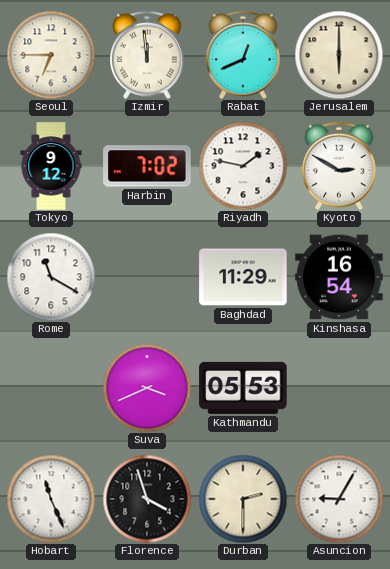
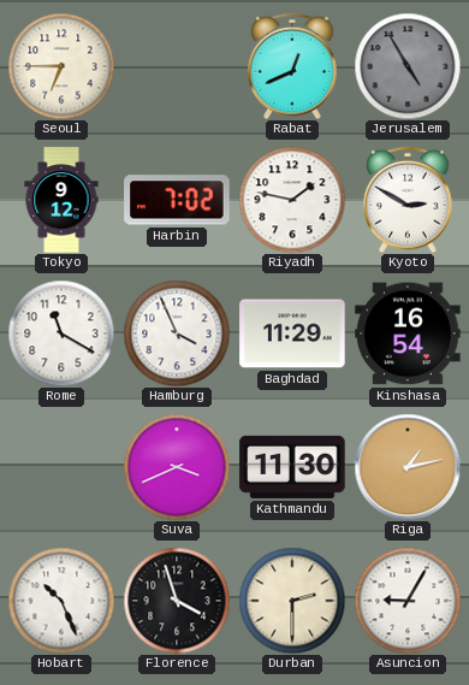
Izmir: 11:59 -> none
Jerusalem: 6:00 -> 4:55
Jerusalem dial: cream -> grey
Hamburg: none -> 3:56
Kathmandu: 05:53 -> 11:30
Riga: none -> 1:13
Hobart: 11:26 -> 10:26
